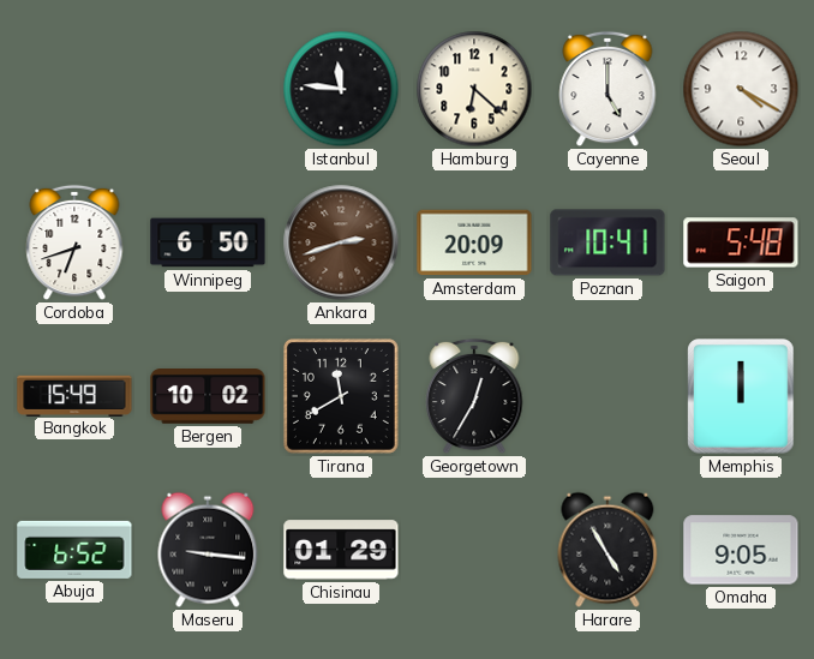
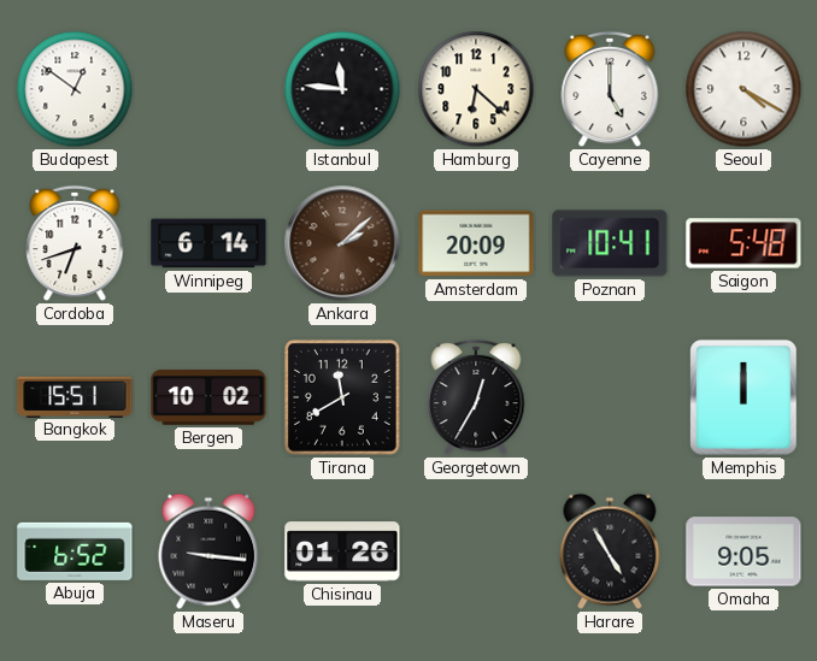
Budapest: none -> 12:51
Winnipeg: 6:50 -> 6:14
Ankara: 2:42 -> 2:08
Bangkok: 15:49 -> 15:51
Chisinau: 01:29 -> 01:26
